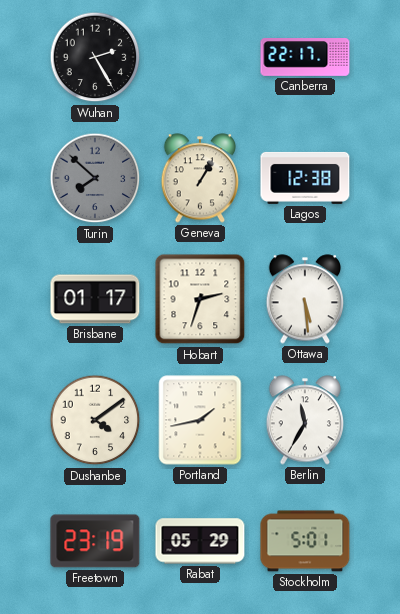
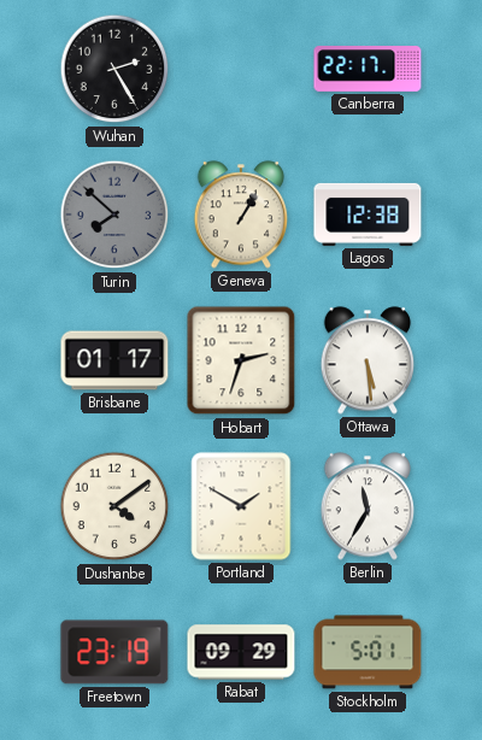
Portland: 1:43 -> 1:50
Rabat: 05:29 -> 09:29
